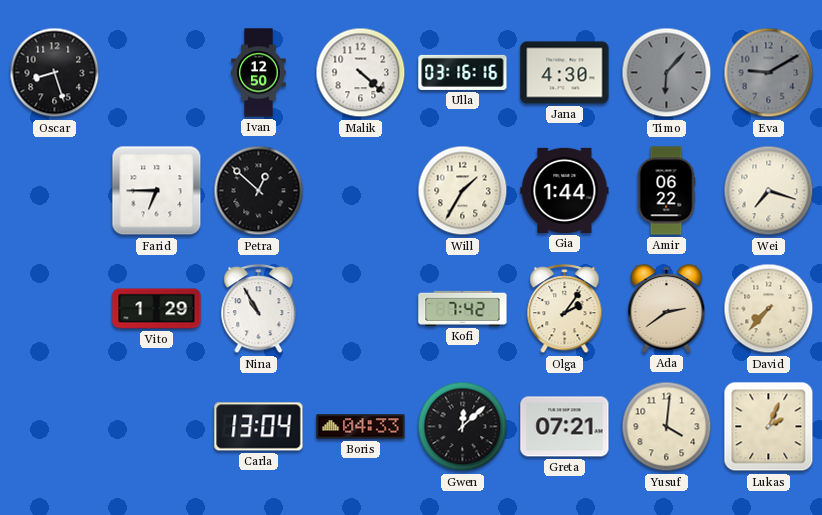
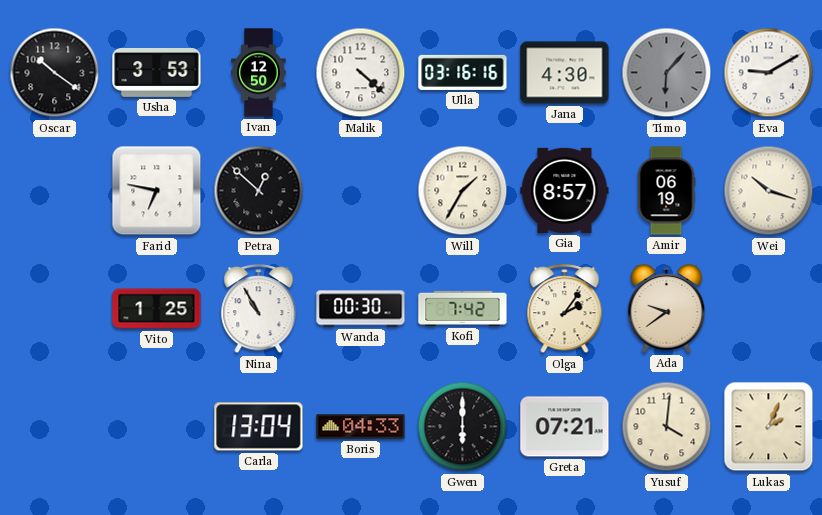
Oscar: 8:27 -> 10:21
Usha: none -> 3:53
Eva dial: grey -> white
Farid: 6:45 -> 6:47
Gia: 1:44 -> 8:57
Amir: 06:22 -> 06:19
Wei: 7:18 -> 10:18
Vito: 1:29 -> 1:25
Wanda: none -> 00:30
Ada: 2:39 -> 9:39
David: 7:37 -> none
Gwen: 12:08 -> 6:00
